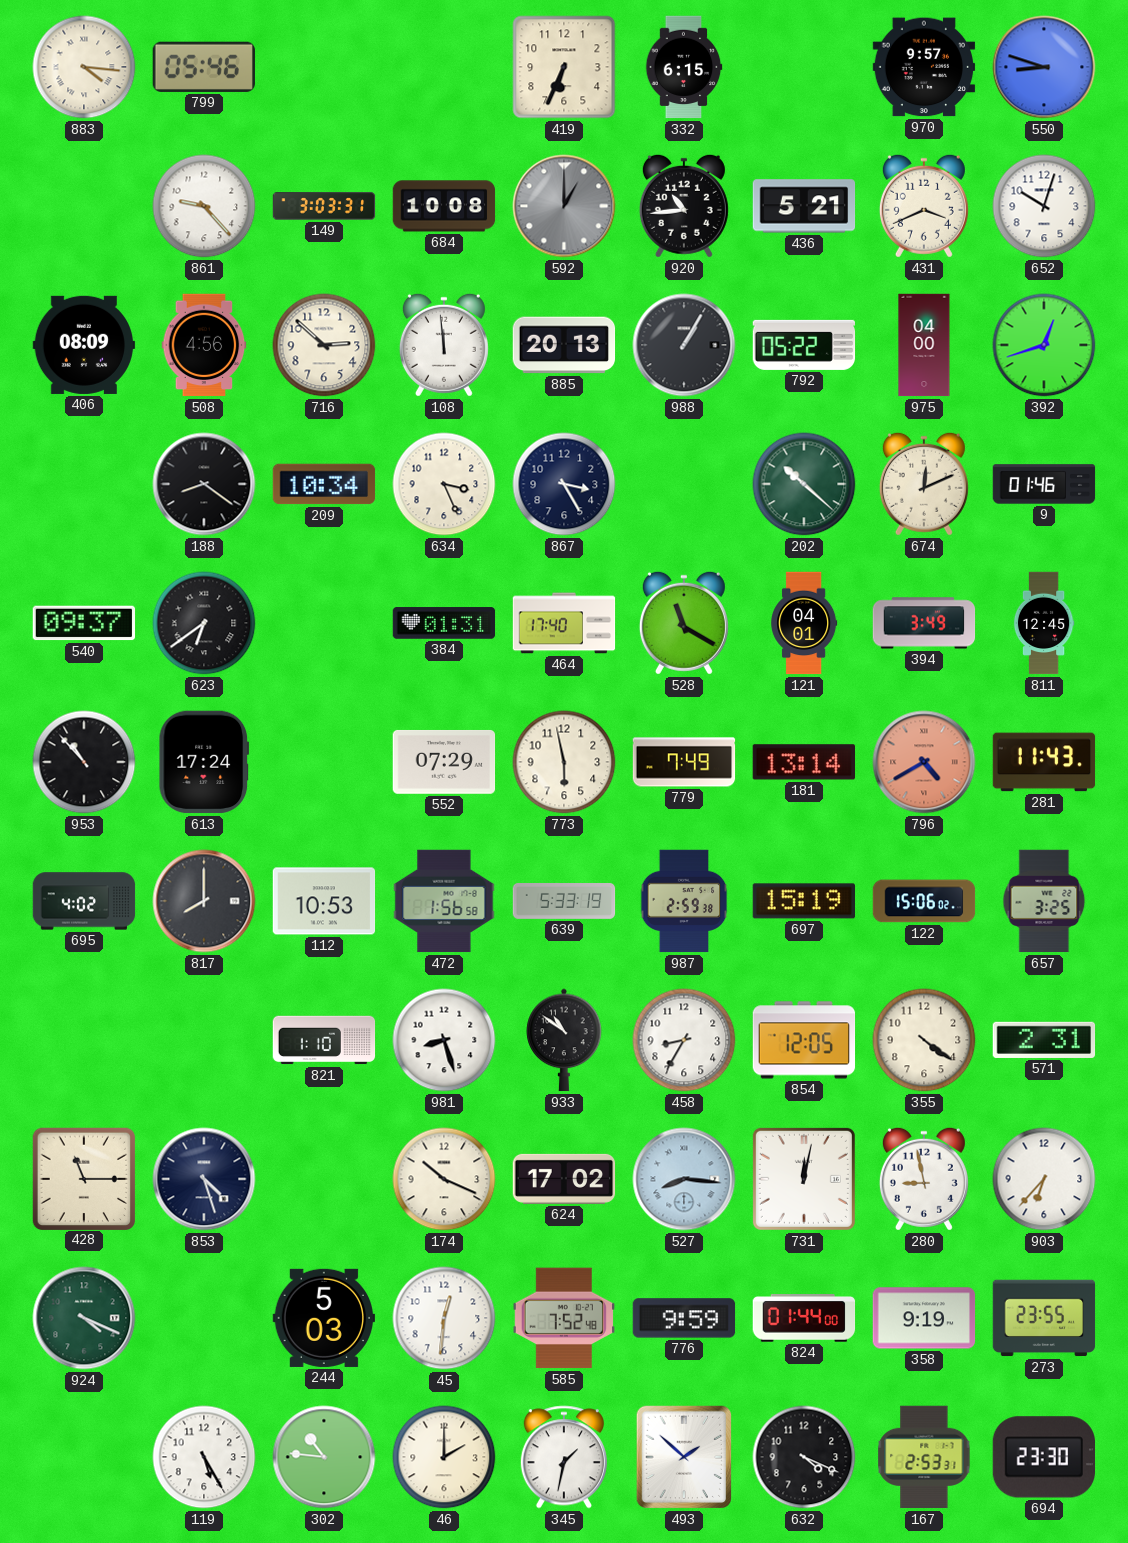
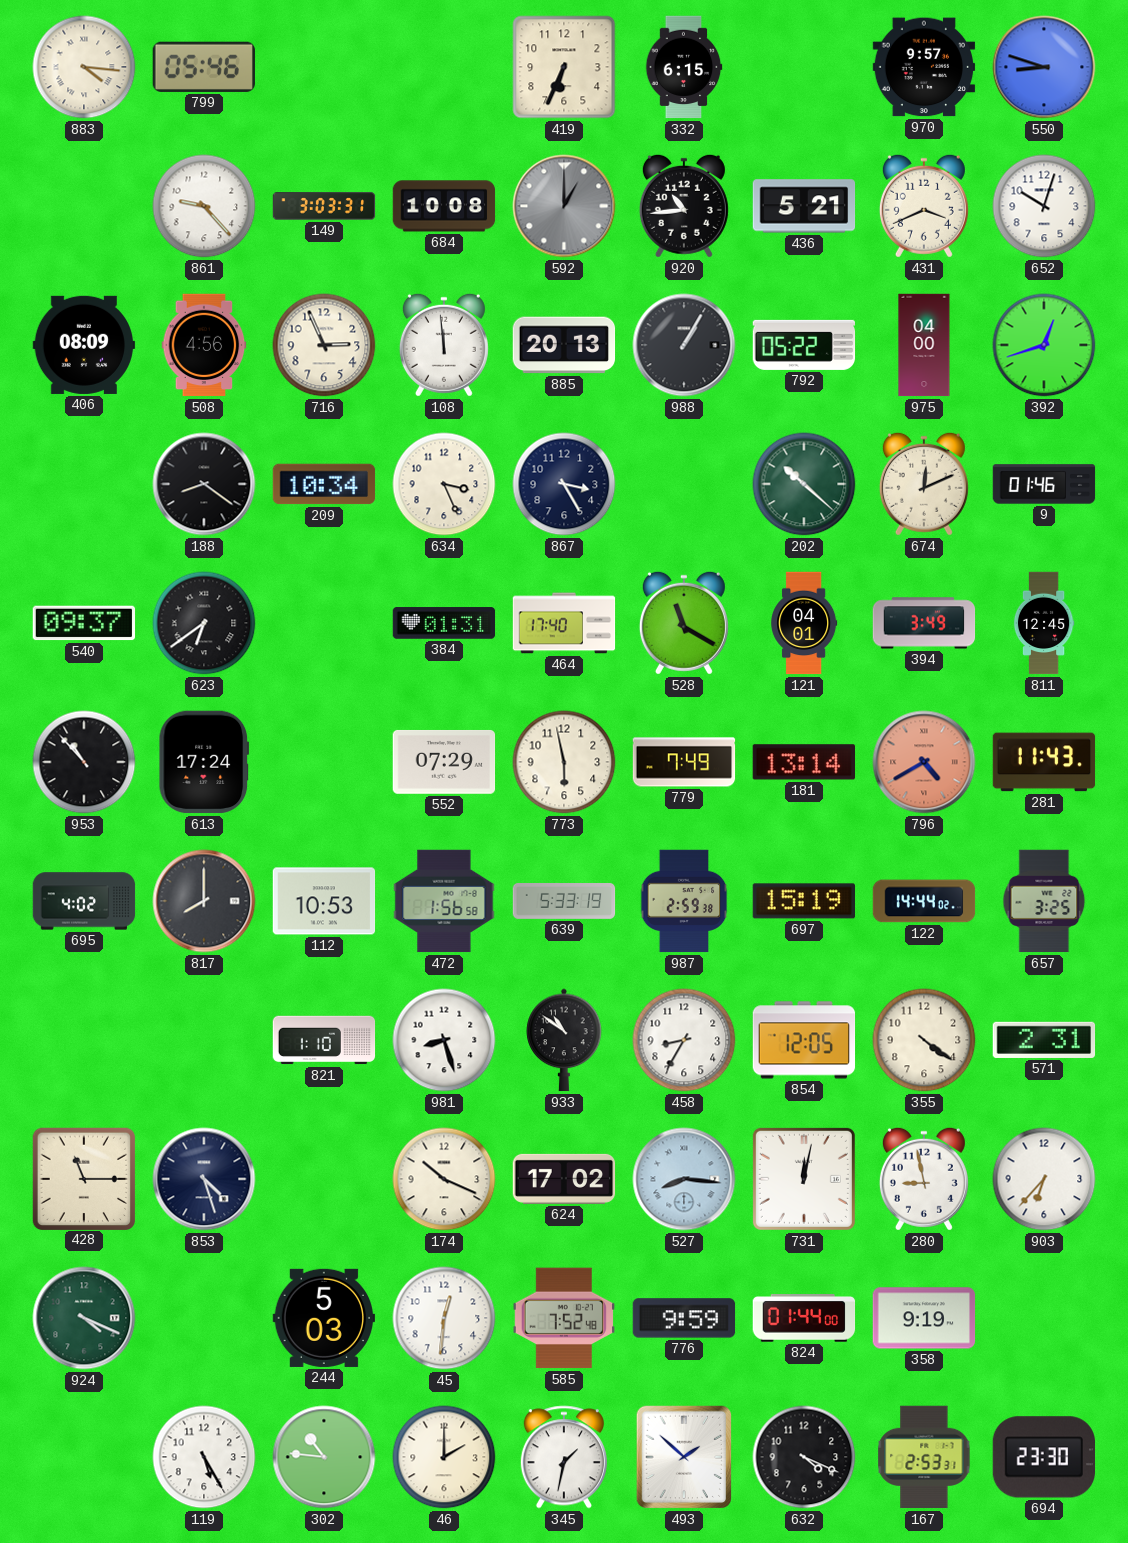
716: 2:52 -> 2:56
122: 15:06 -> 14:44
273: 23:55 -> none
